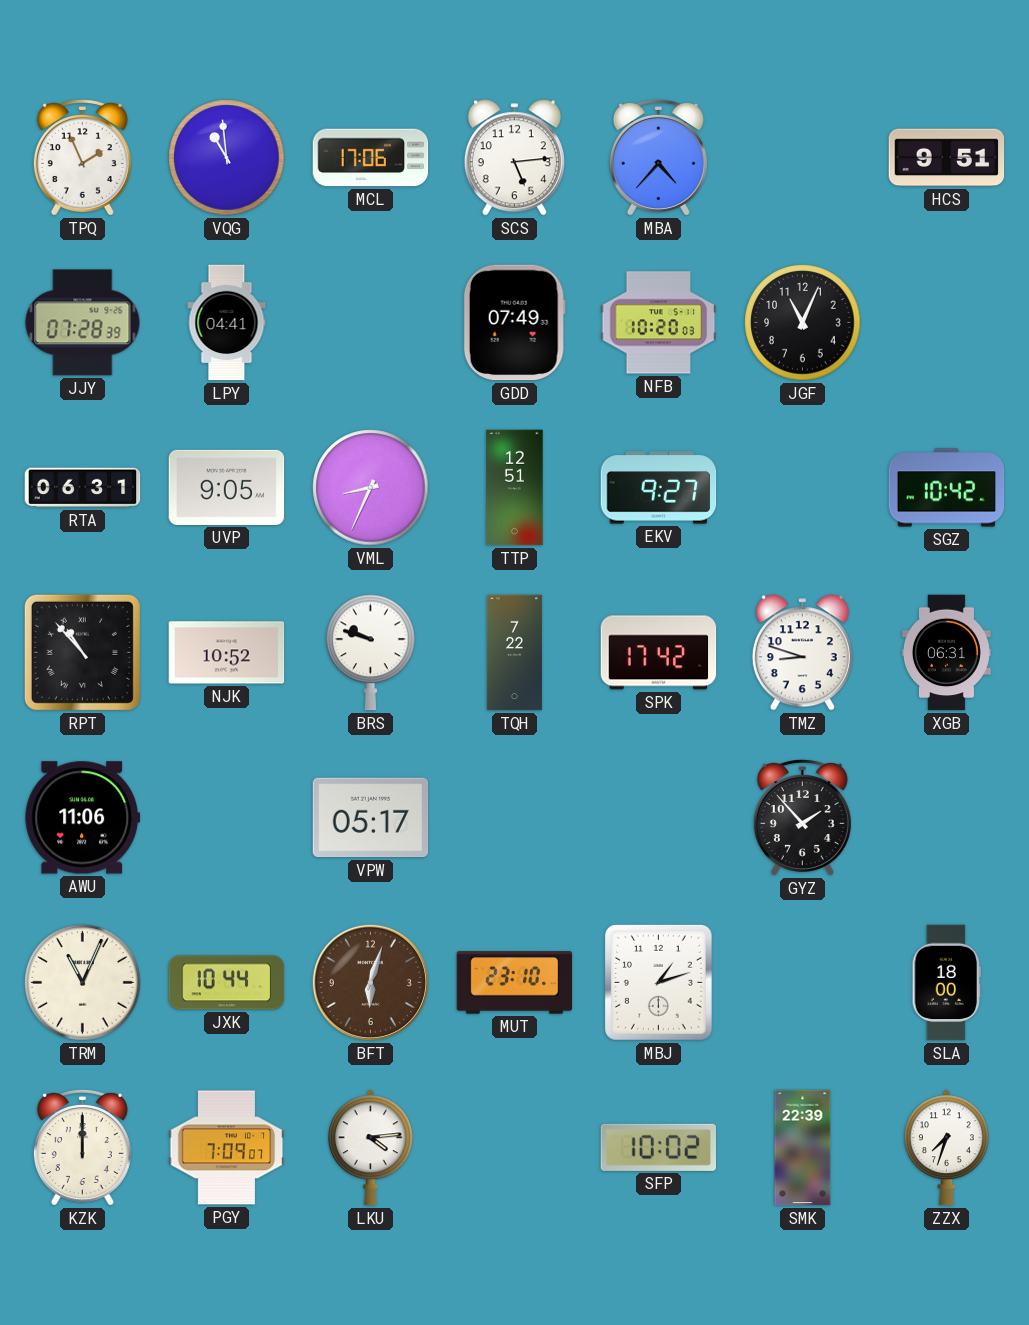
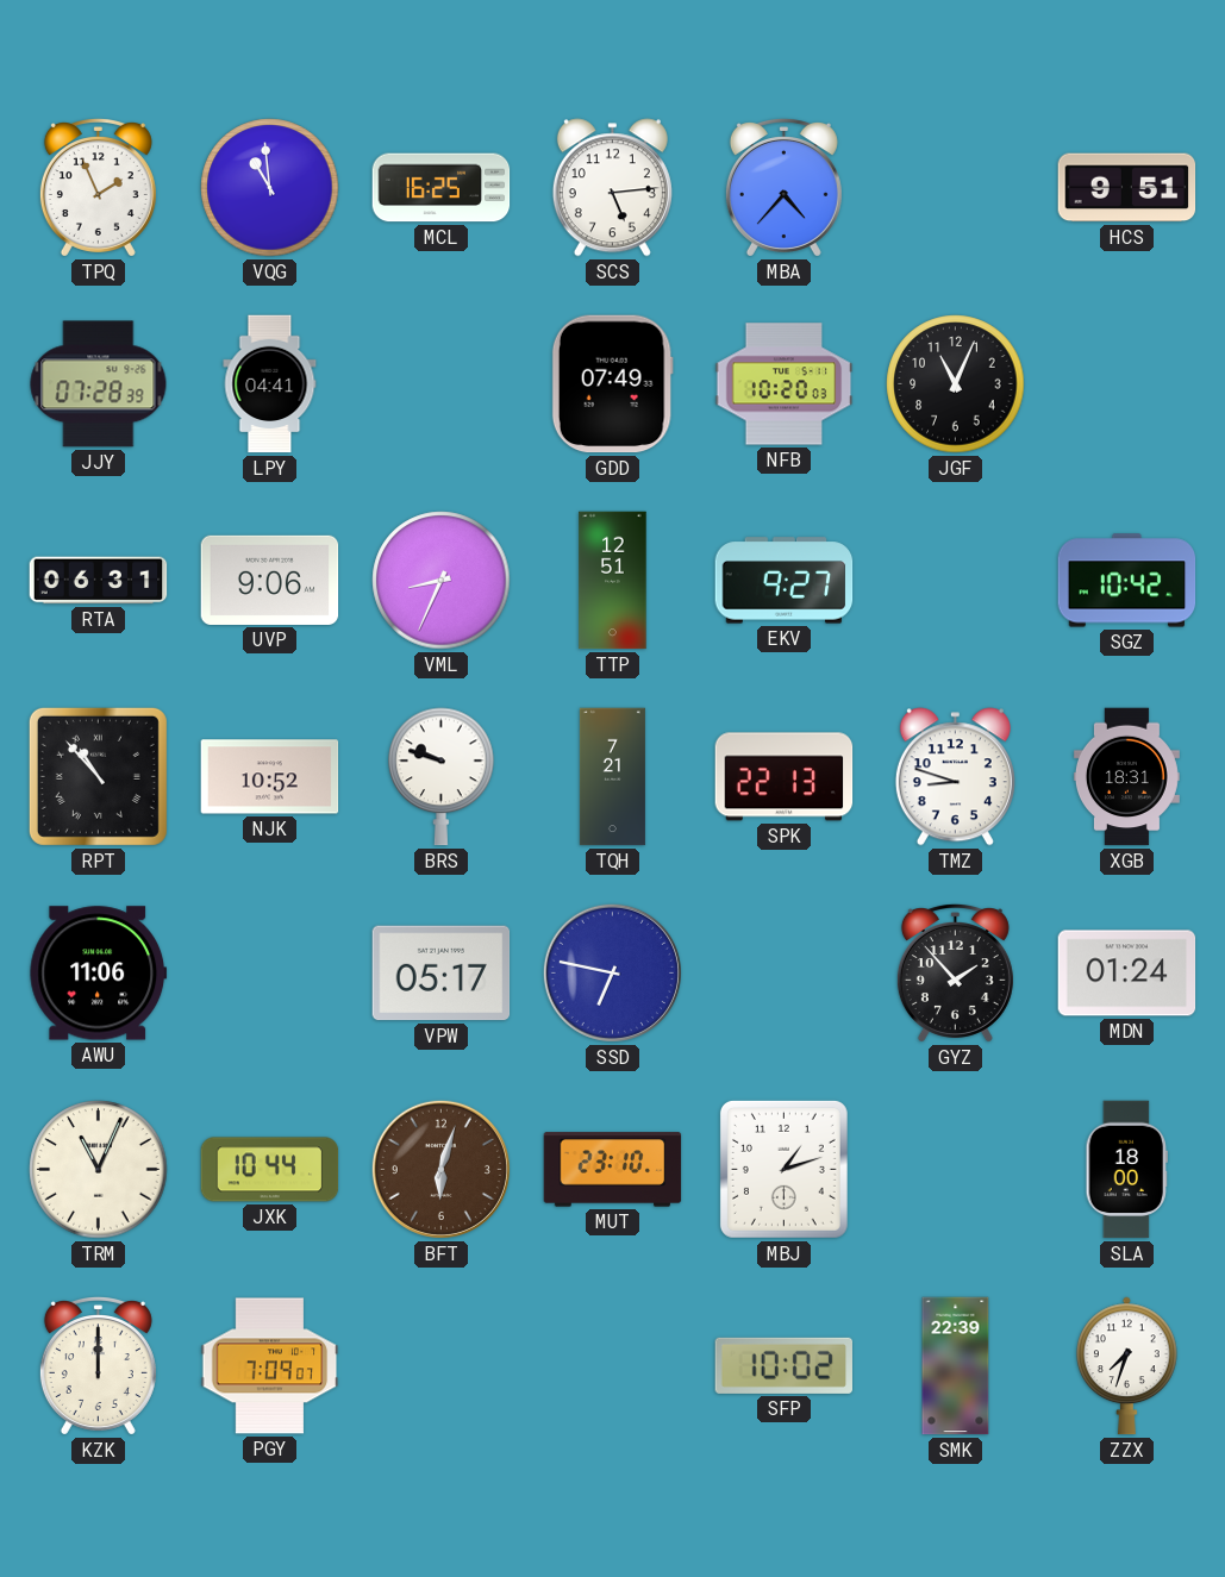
MCL: 17:06 -> 16:25
UVP: 9:05 -> 9:06
TQH: 7:22 -> 7:21
SPK: 17:42 -> 22:13
XGB: 06:31 -> 18:31
SSD: none -> 6:47
MDN: none -> 01:24
LKU: 4:14 -> none
